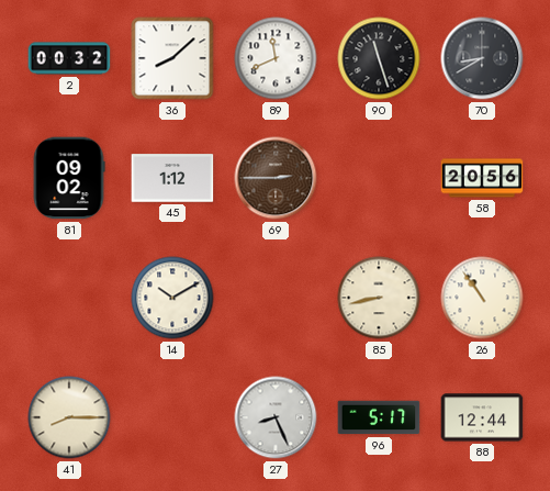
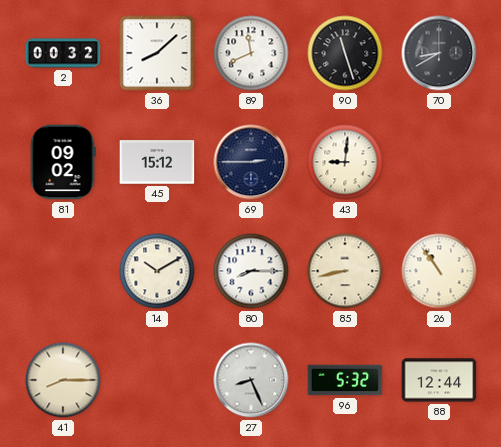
45: 1:12 -> 15:12
69 dial: brown -> navy
43: none -> 9:01
58: 20:56 -> none
80: none -> 8:15
96: 5:17 -> 5:32
